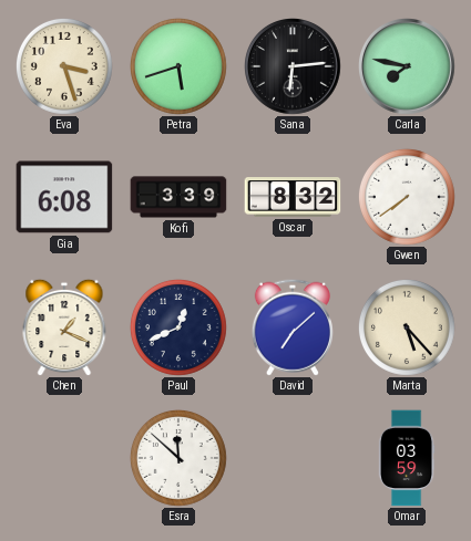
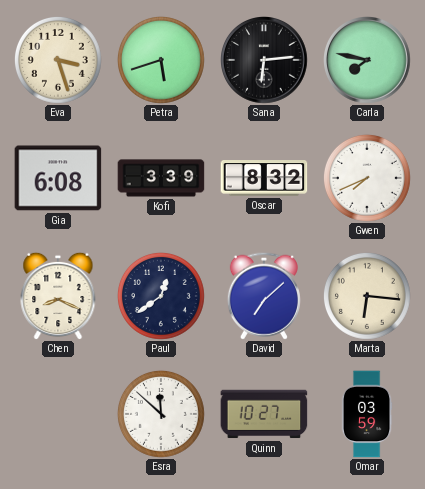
Gwen: 7:39 -> 7:41
Chen: 1:19 -> 8:19
Paul: 12:41 -> 12:39
Marta: 5:23 -> 6:16
Quinn: none -> 10:27
